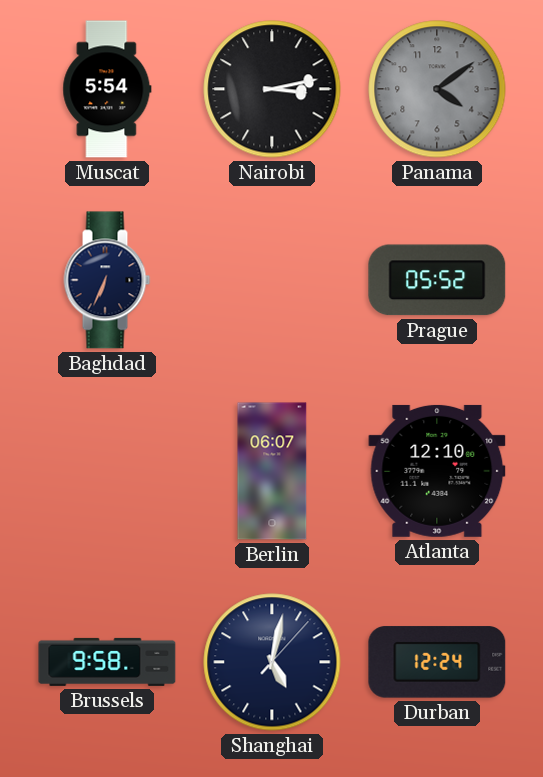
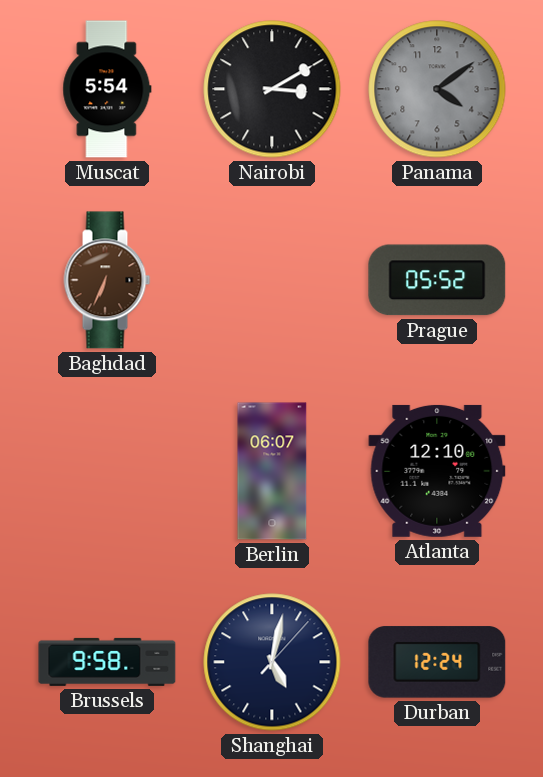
Nairobi: 3:13 -> 3:10
Baghdad dial: navy -> brown
